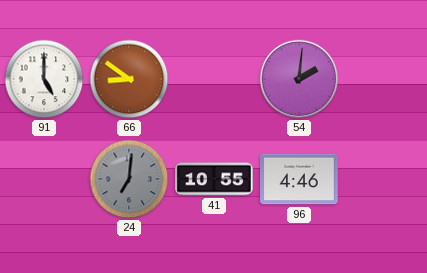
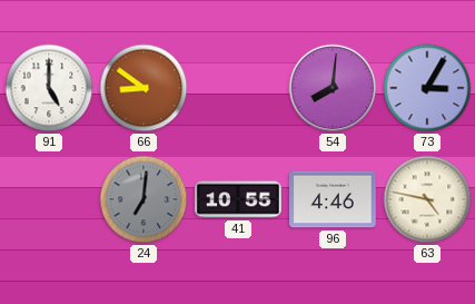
54: 2:01 -> 8:01
73: none -> 3:05
63: none -> 4:47
